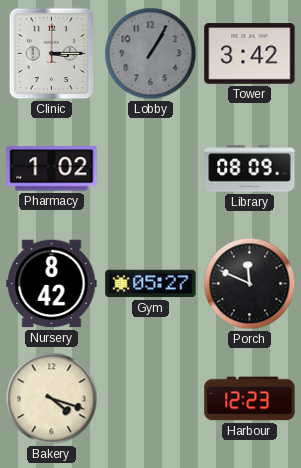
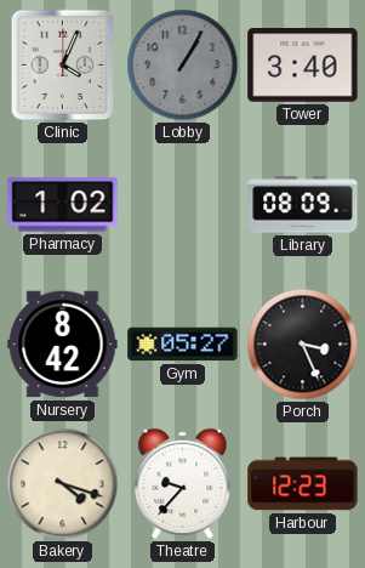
Clinic: 3:15 -> 4:04
Tower: 3:42 -> 3:40
Porch: 11:49 -> 3:26
Theatre: none -> 9:37
